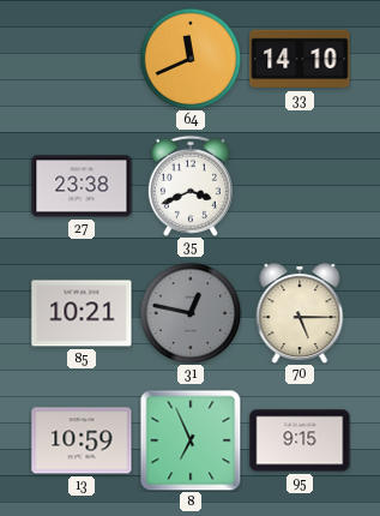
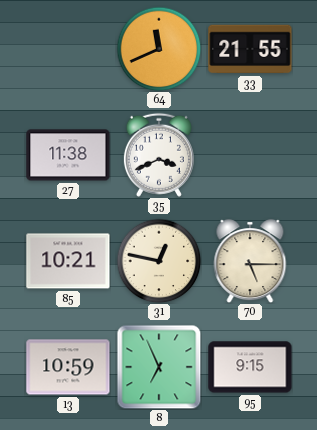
33: 14:10 -> 21:55
27: 23:38 -> 11:38
31 dial: grey -> cream
